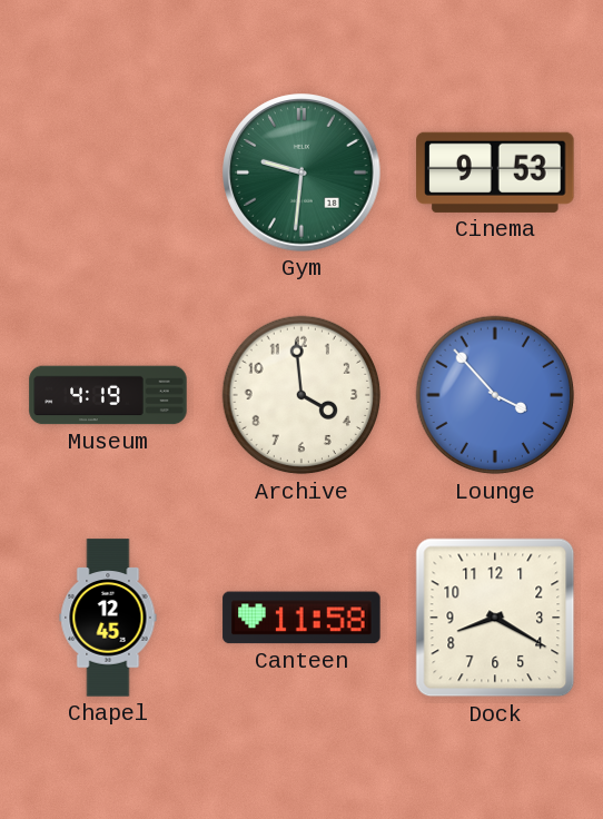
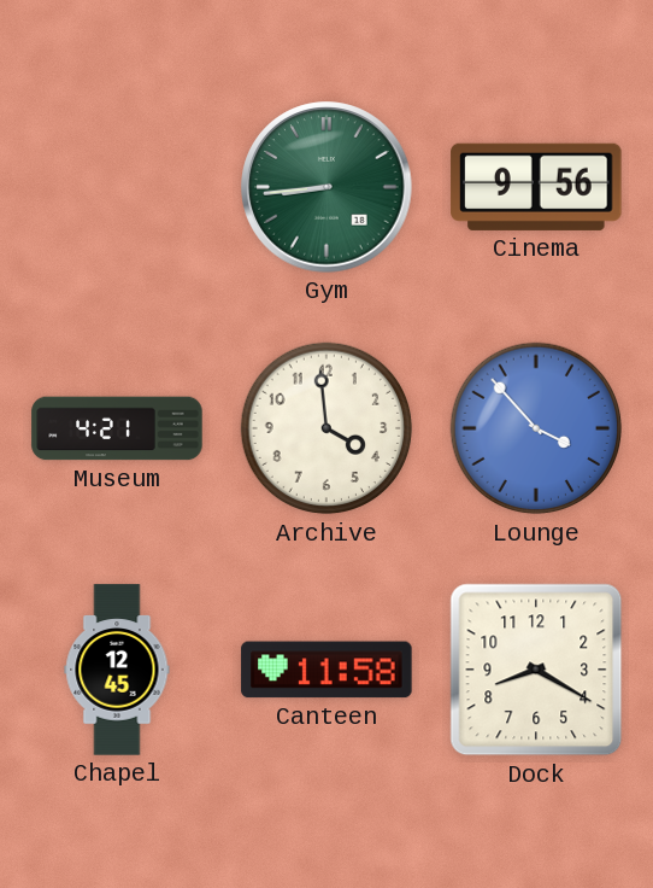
Gym: 9:31 -> 8:44
Cinema: 9:53 -> 9:56
Museum: 4:19 -> 4:21
